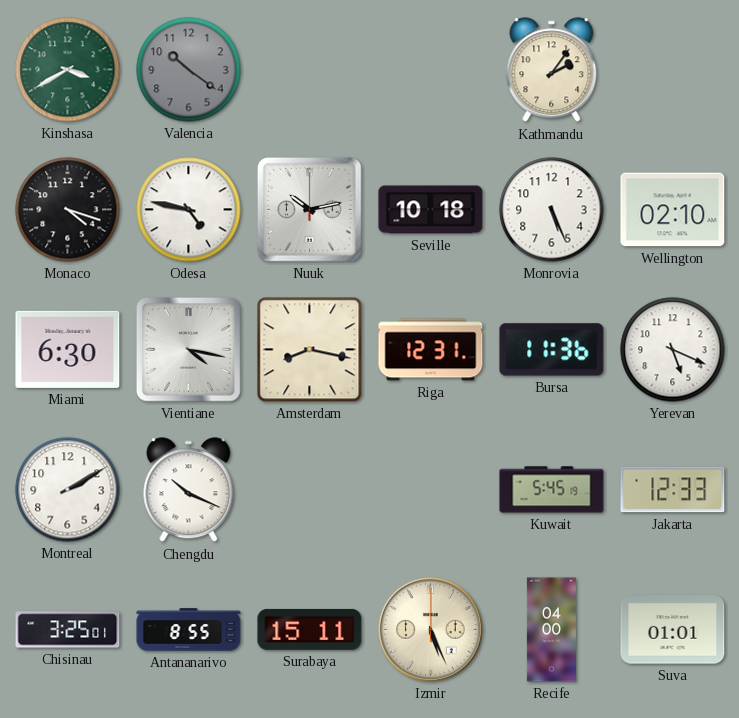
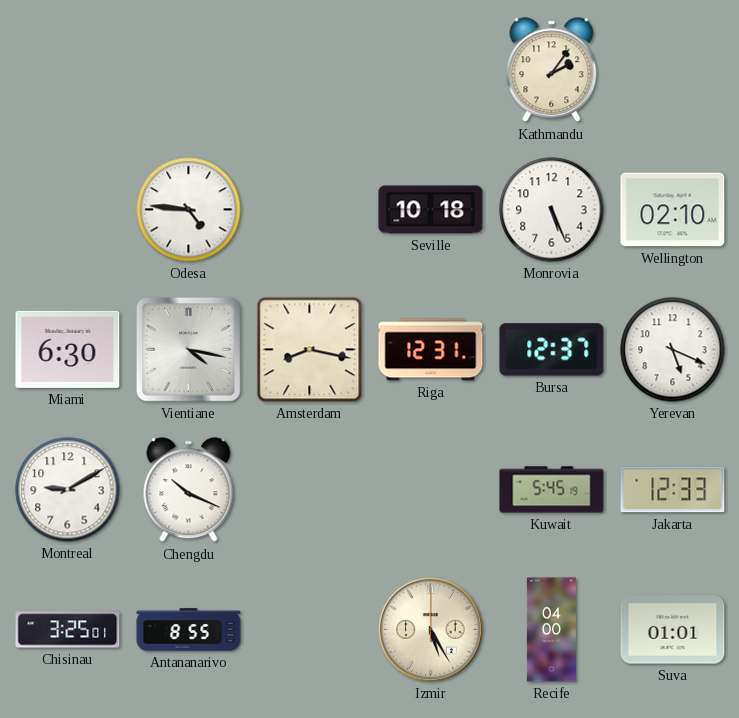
Kinshasa: 3:40 -> none
Valencia: 10:21 -> none
Monaco: 4:18 -> none
Odesa: 4:47 -> 4:46
Nuuk: 10:13 -> none
Bursa: 11:36 -> 12:37
Montreal: 2:10 -> 9:10
Surabaya: 15:11 -> none
Izmir: 5:26 -> 5:25
